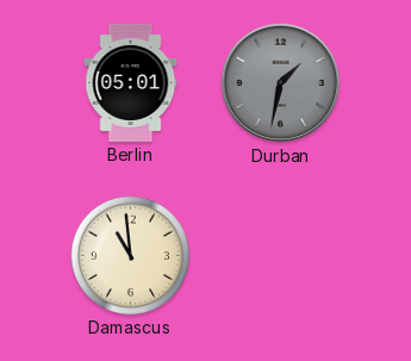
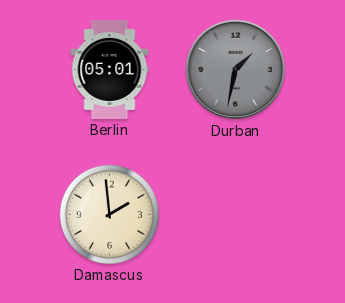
Damascus: 10:59 -> 1:59
